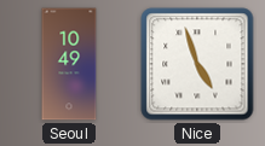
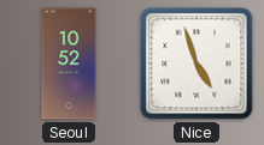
Seoul: 10:49 -> 10:52
